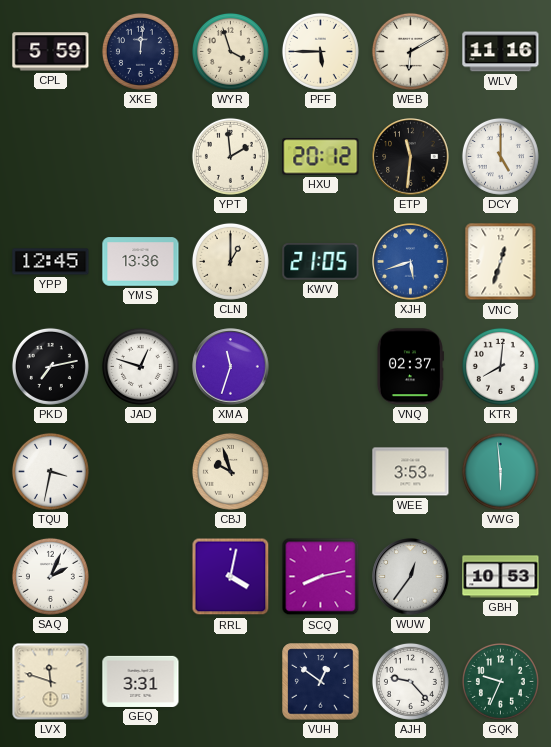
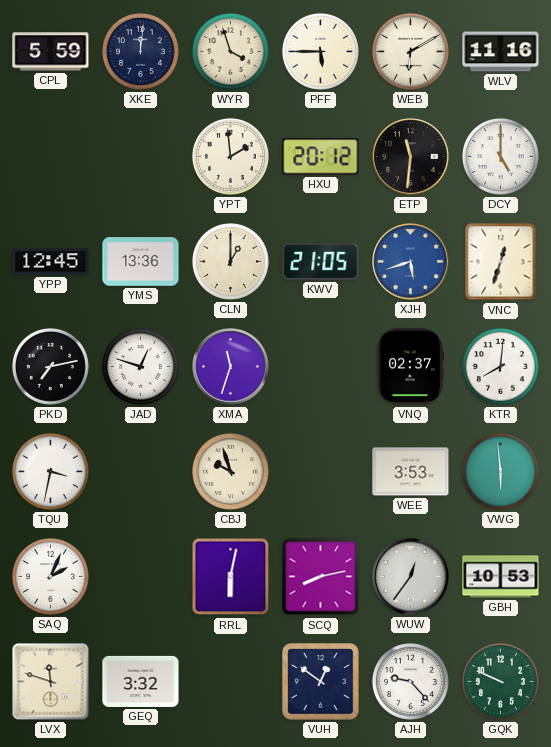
RRL: 4:02 -> 6:02
GEQ: 3:31 -> 3:32
GQK: 9:34 -> 9:49
